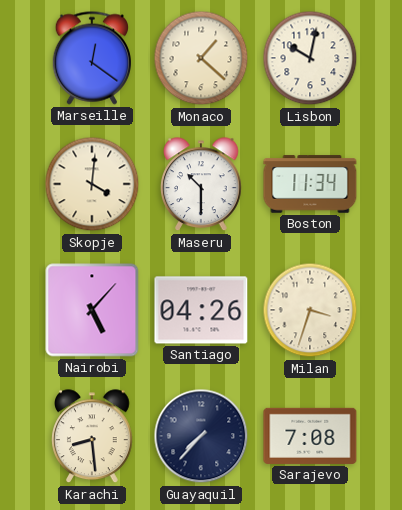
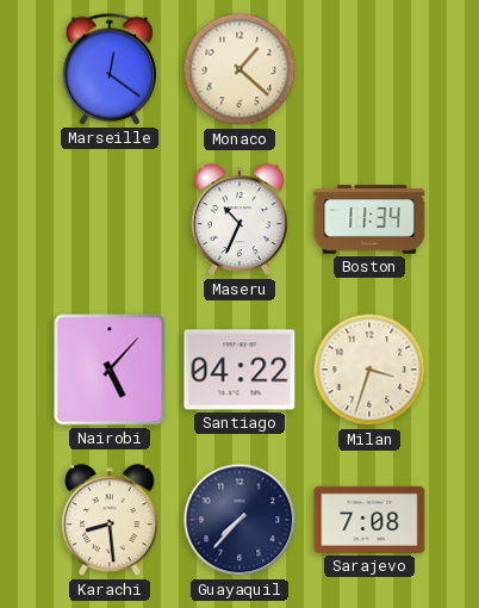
Lisbon: 10:02 -> none
Skopje: 4:01 -> none
Maseru: 10:30 -> 10:34
Santiago: 04:26 -> 04:22
